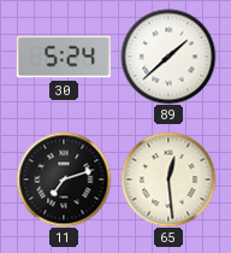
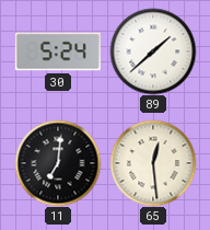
11: 7:12 -> 7:01
